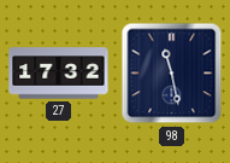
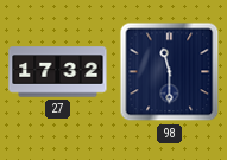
98: 11:28 -> 11:30
